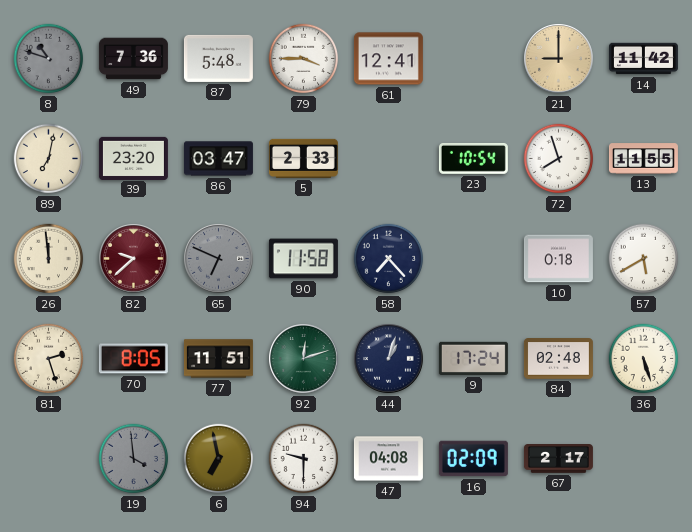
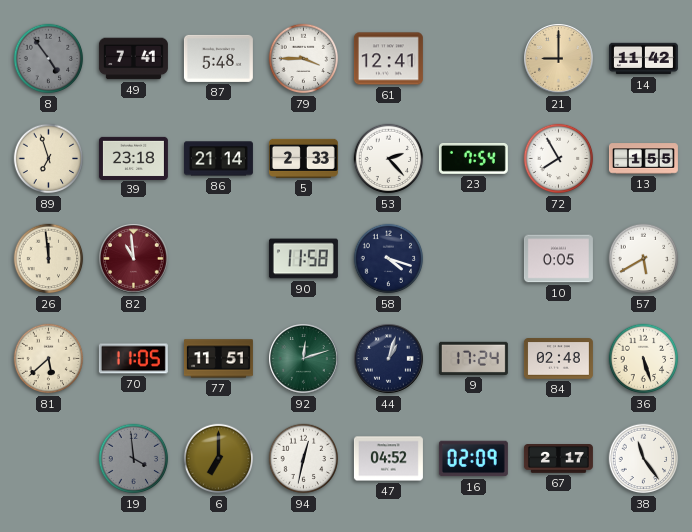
8: 10:48 -> 4:54
49: 7:36 -> 7:41
89: 7:02 -> 6:57
39: 23:20 -> 23:18
86: 03:47 -> 21:14
53: none -> 2:23
23: 10:54 -> 7:54
72: 7:57 -> 7:55
13: 11:55 -> 1:55
82: 9:38 -> 10:59
65: 6:49 -> none
58: 7:23 -> 4:18
10: 0:18 -> 0:05
81: 2:27 -> 5:38
70: 8:05 -> 11:05
6: 6:58 -> 7:00
94: 9:30 -> 12:32
47: 04:08 -> 04:52
38: none -> 11:24
